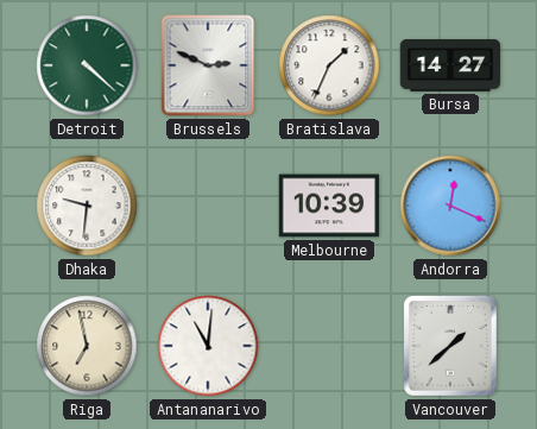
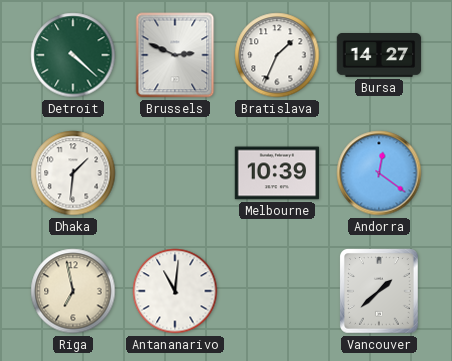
Dhaka: 9:31 -> 1:31
Andorra: 12:19 -> 12:21
